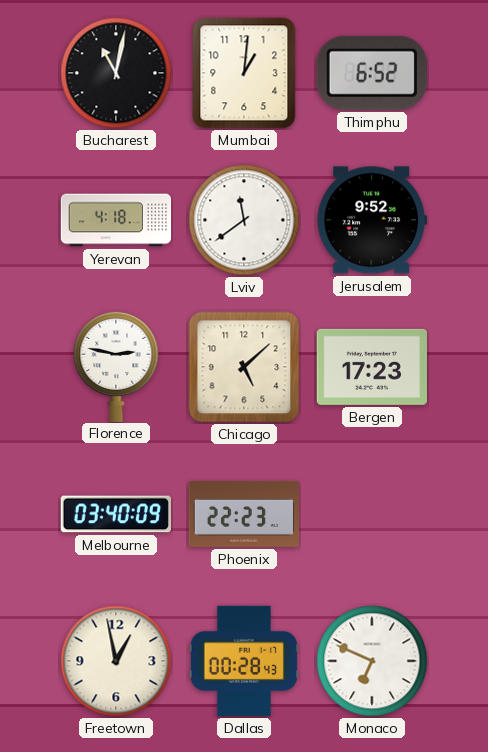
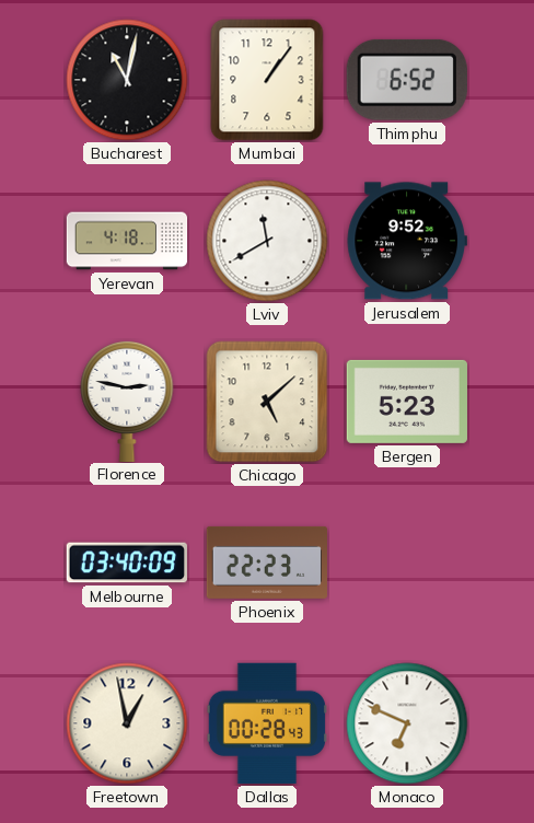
Mumbai: 1:01 -> 1:06
Lviv: 11:39 -> 11:40
Bergen: 17:23 -> 5:23
